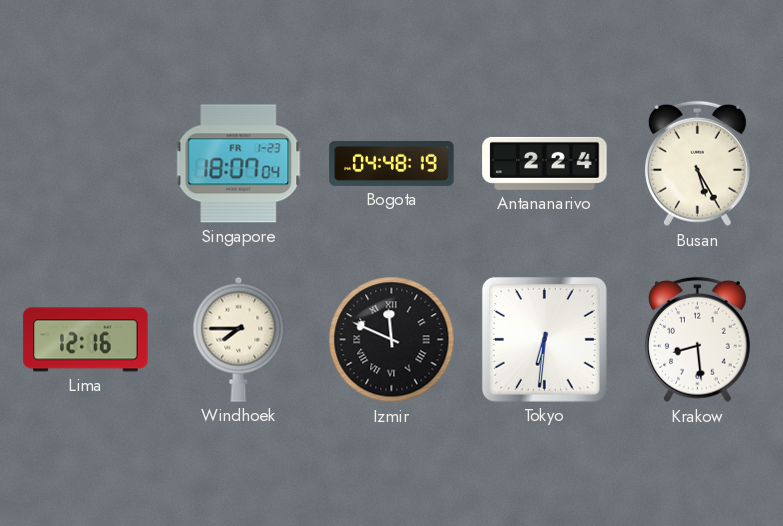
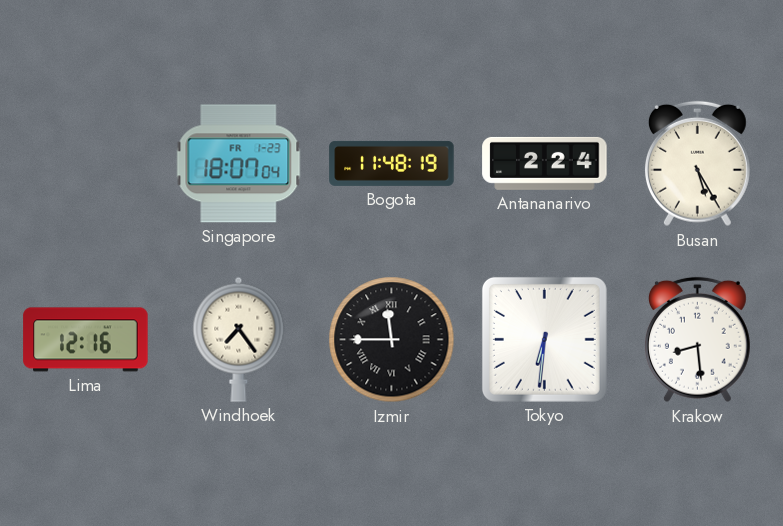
Bogota: 04:48 -> 11:48
Windhoek: 7:45 -> 7:24
Izmir: 11:49 -> 11:45
